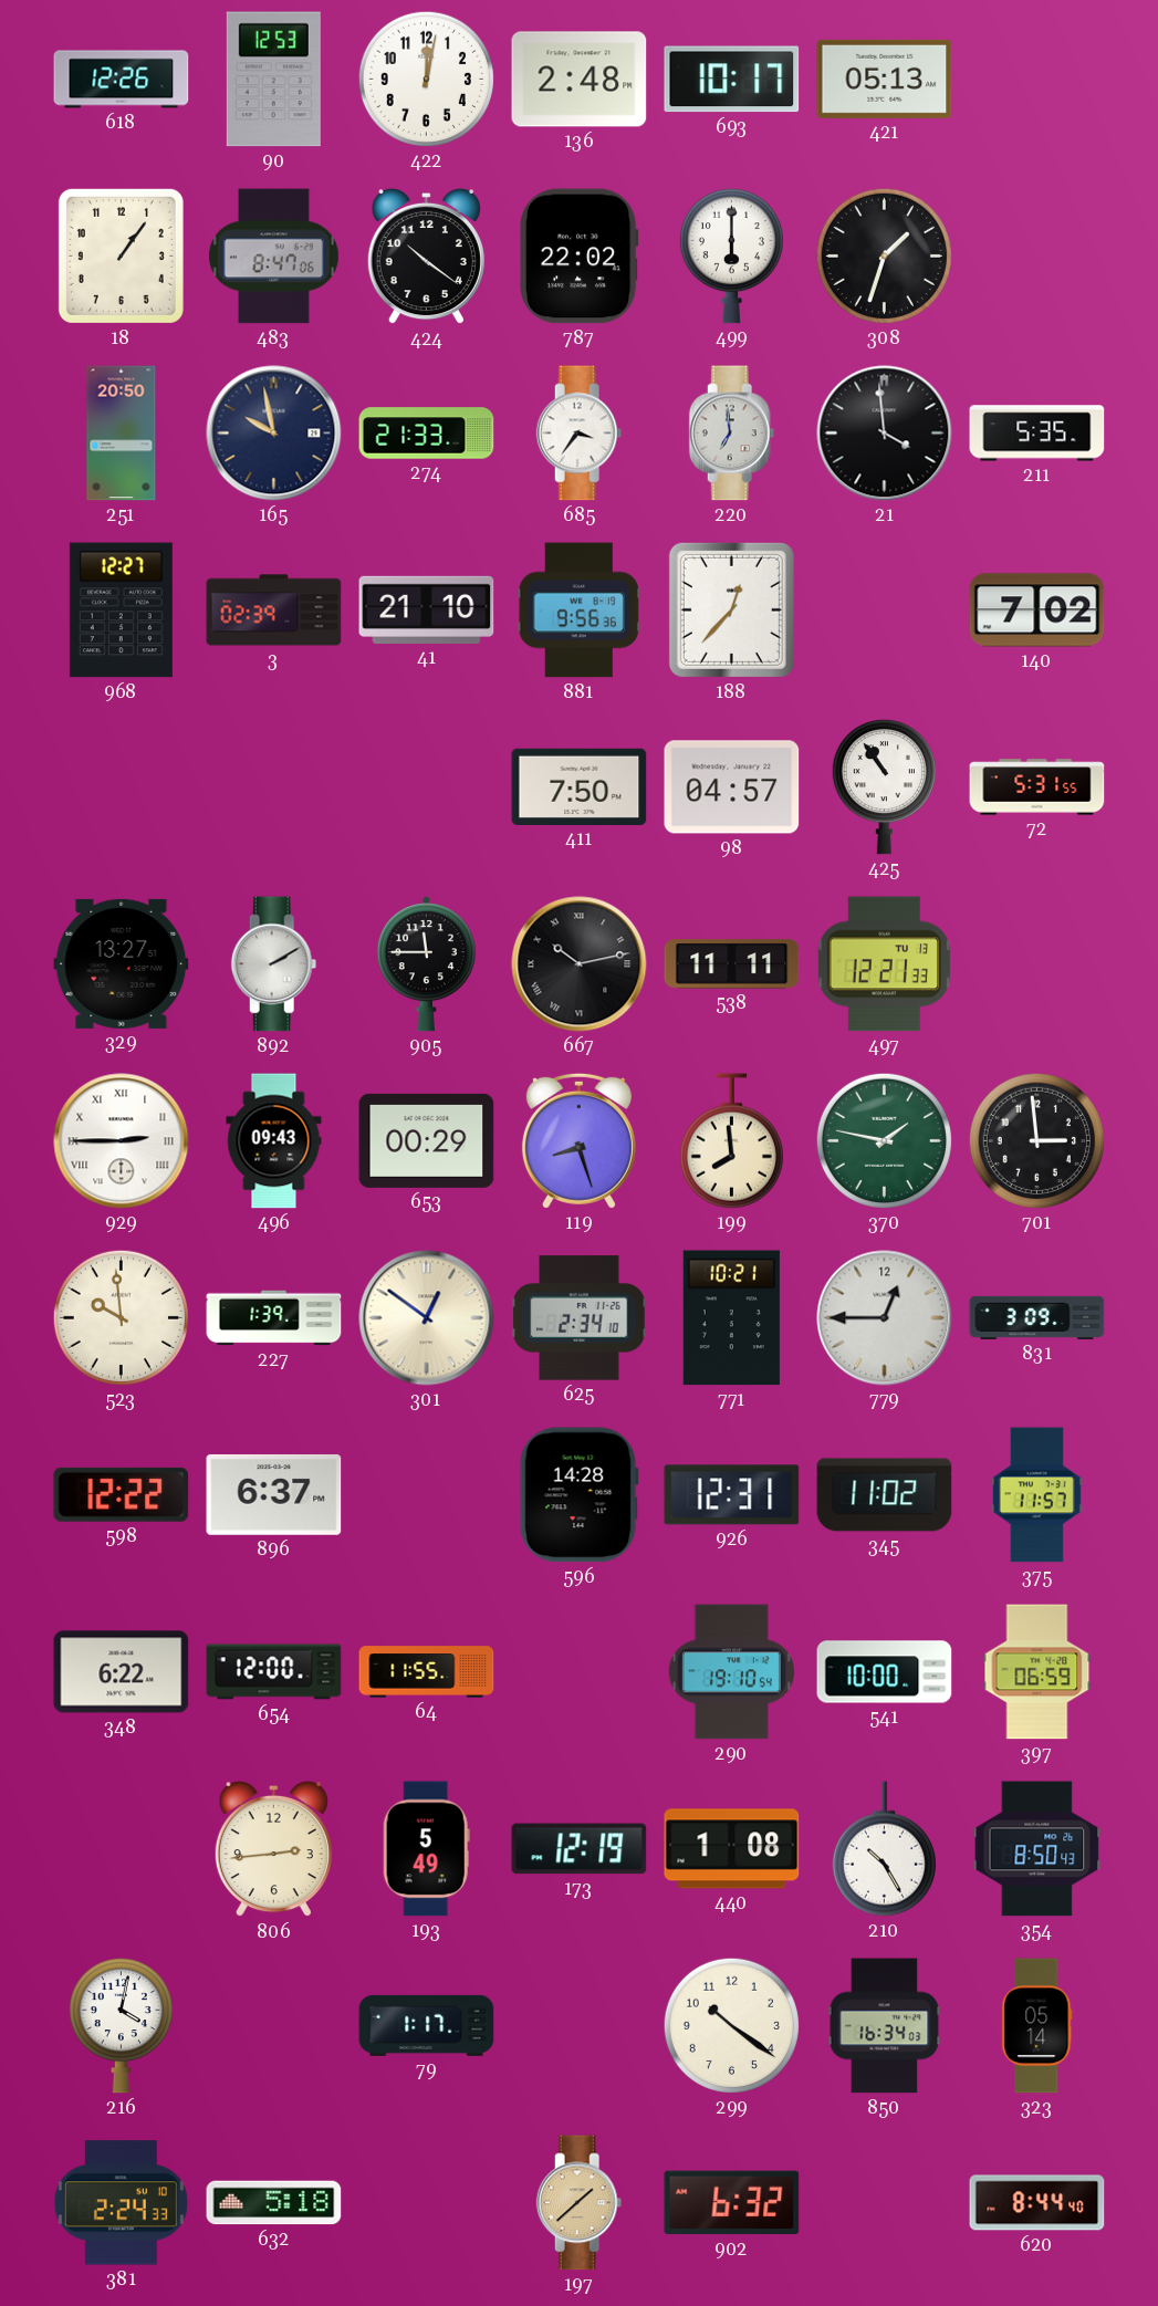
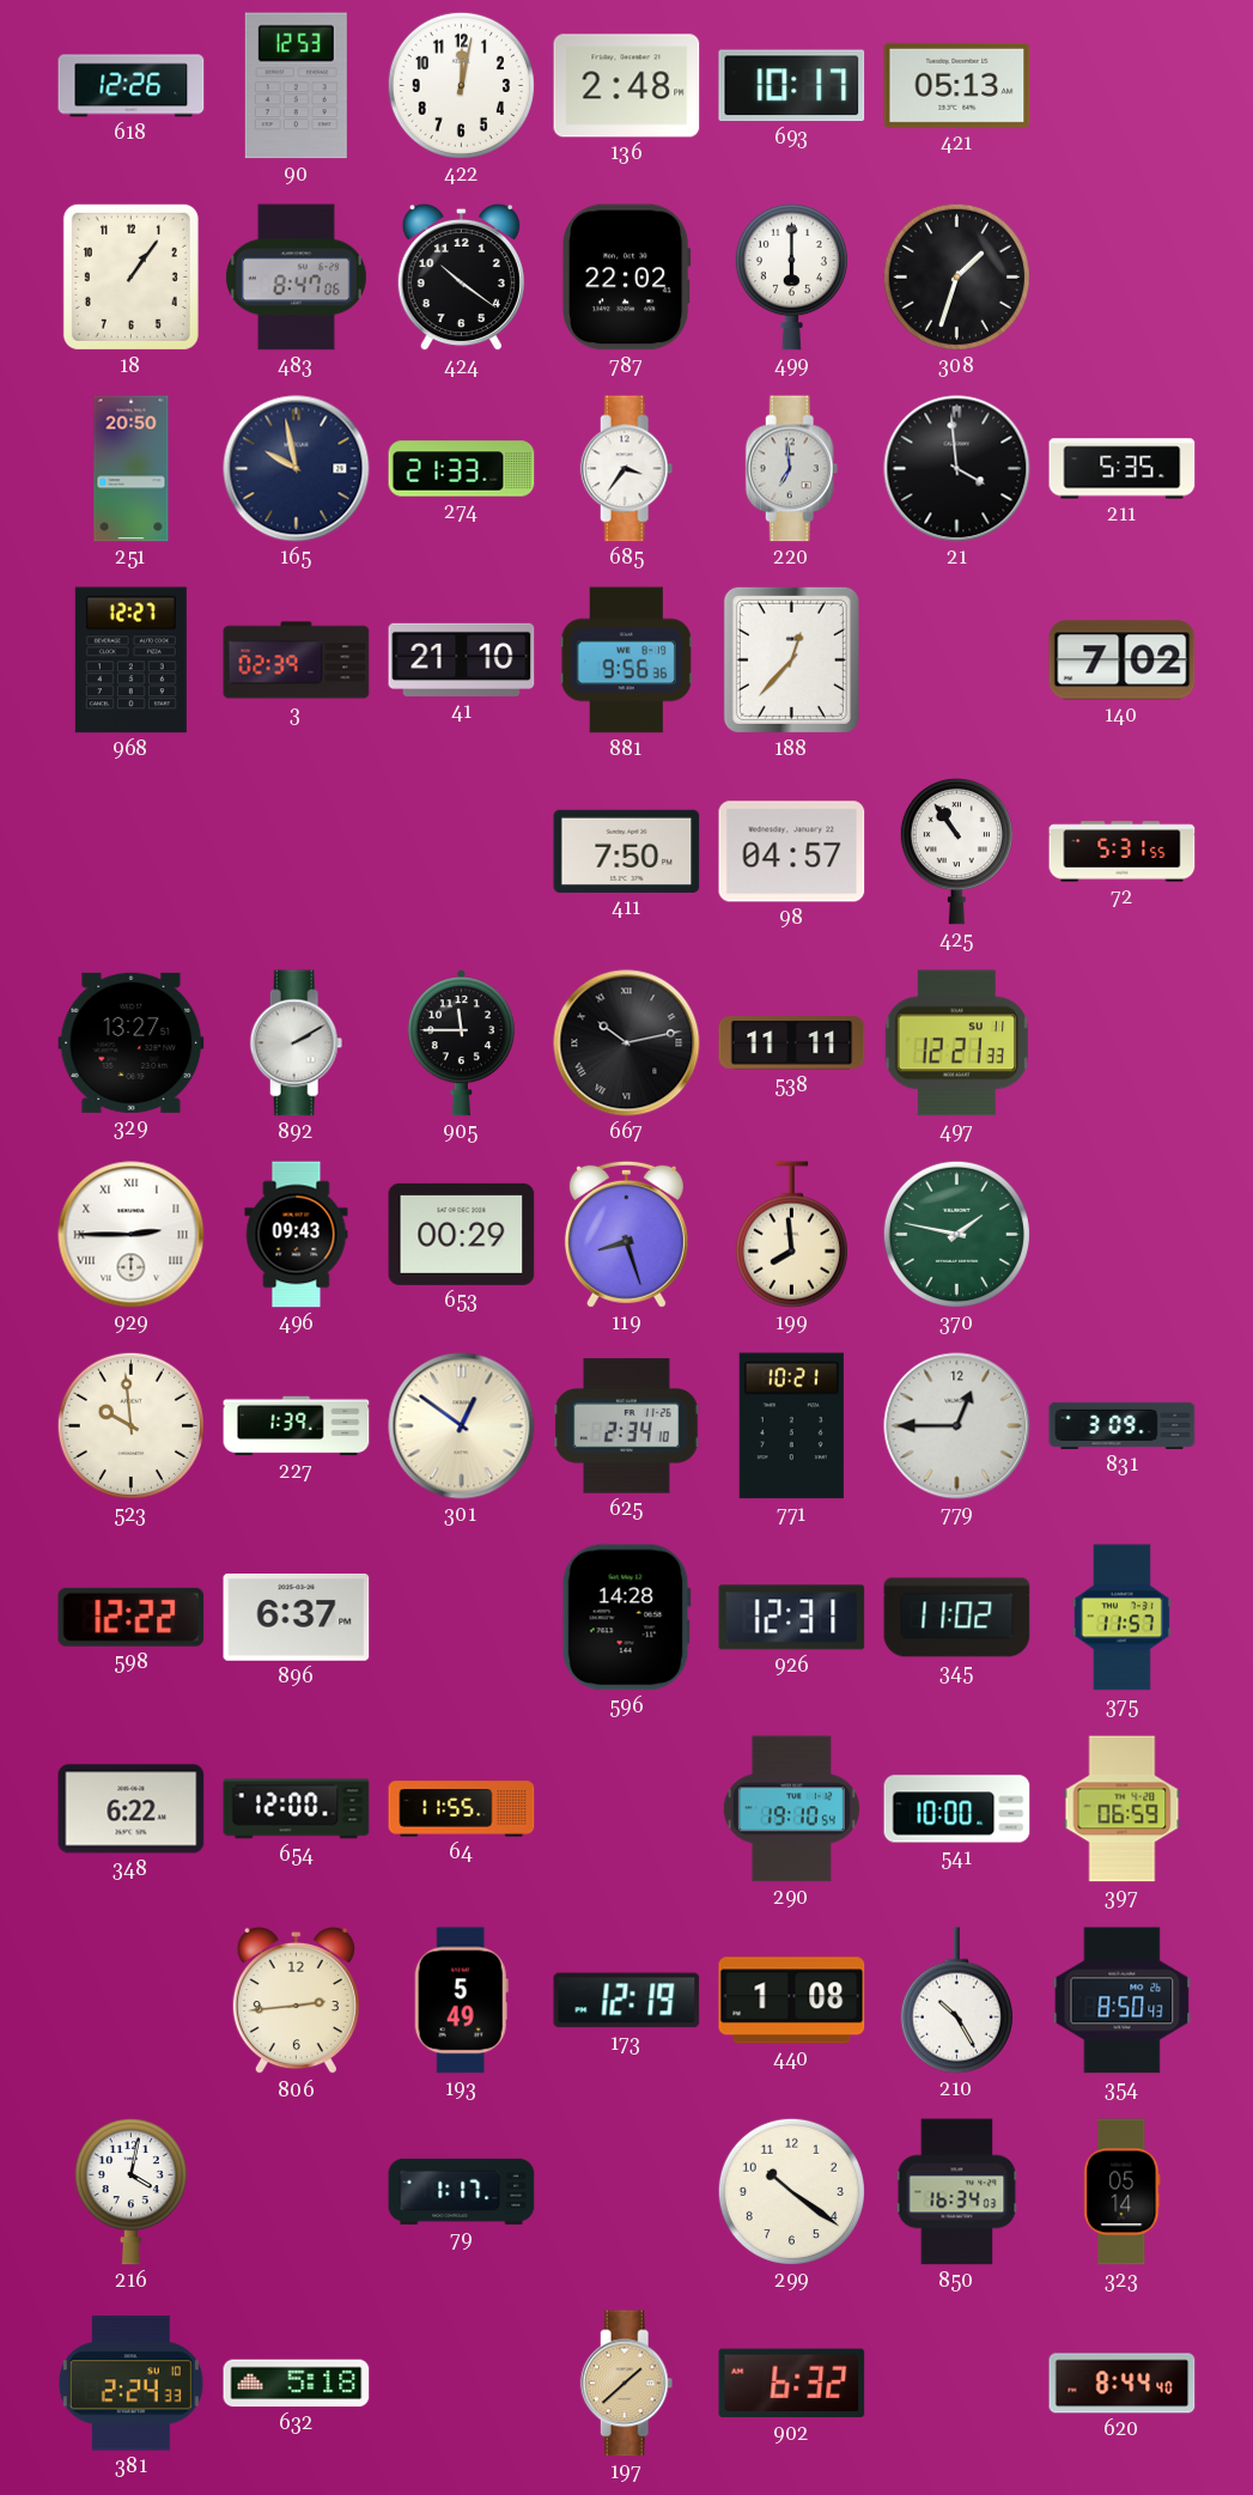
497 date: TU 13 -> SU 11
701: 2:59 -> none
